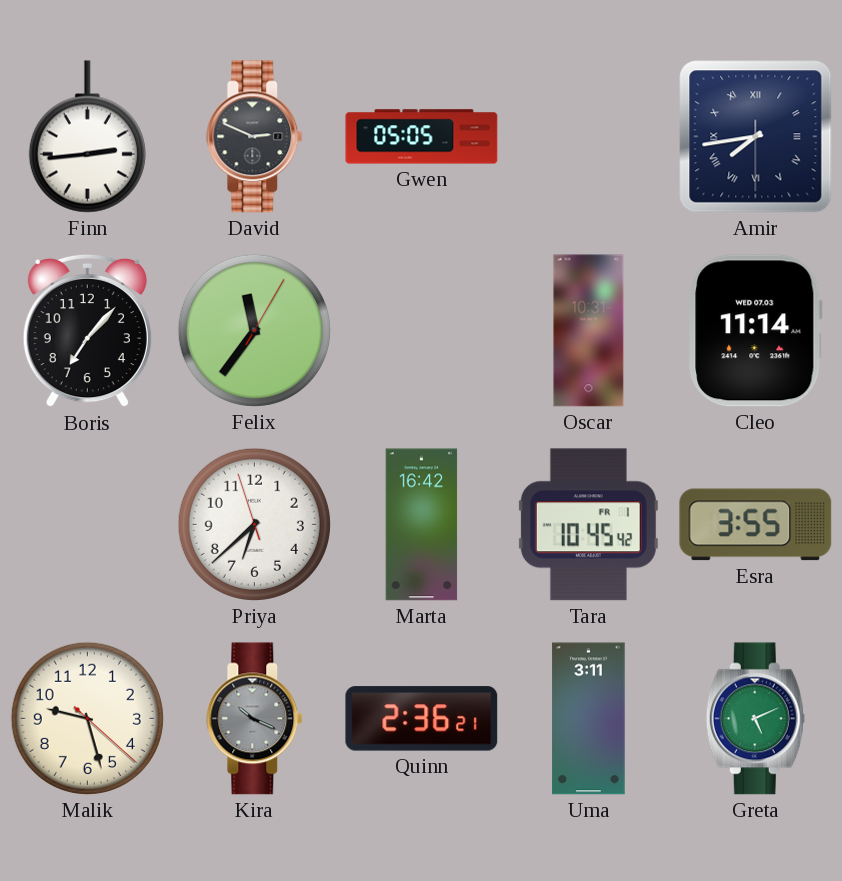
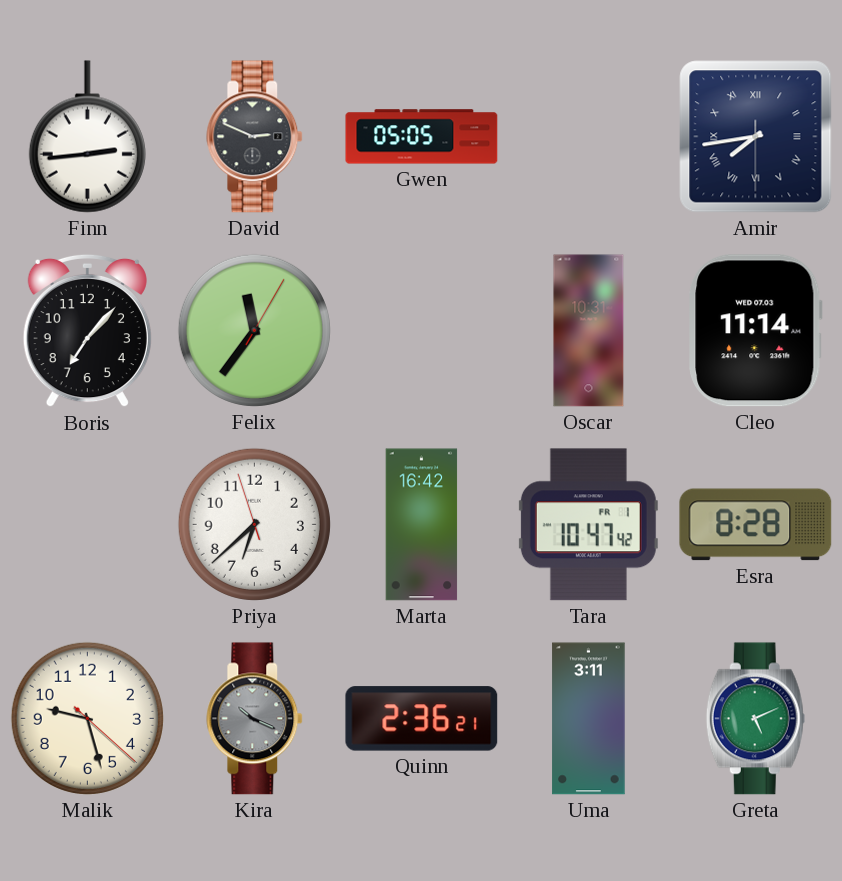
Tara: 10:45 -> 10:47
Esra: 3:55 -> 8:28
